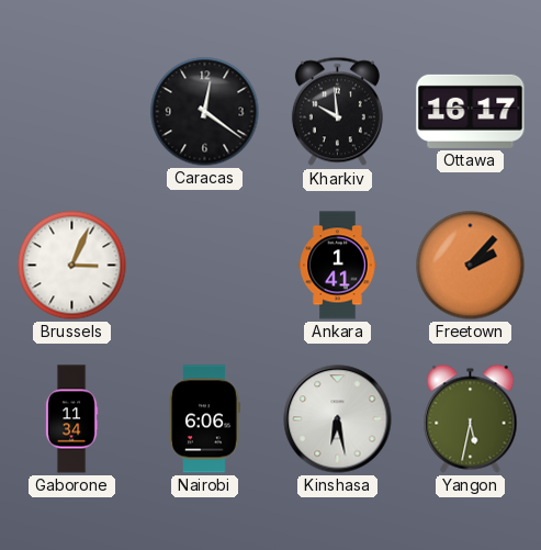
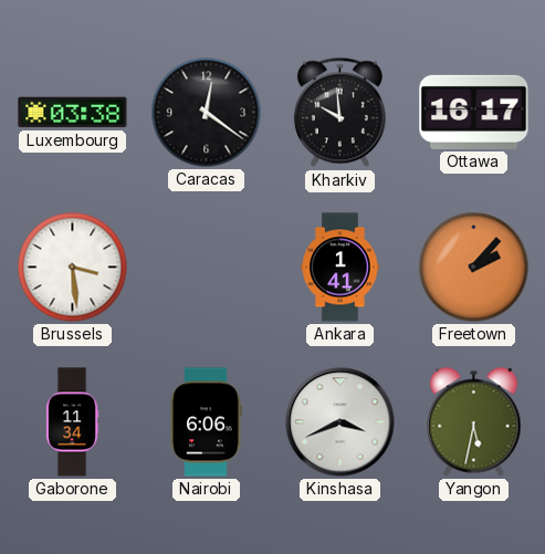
Luxembourg: none -> 03:38
Brussels: 3:04 -> 3:29
Kinshasa: 6:28 -> 3:41
